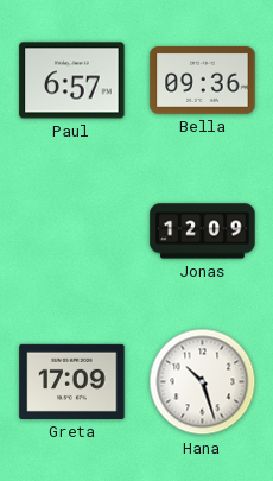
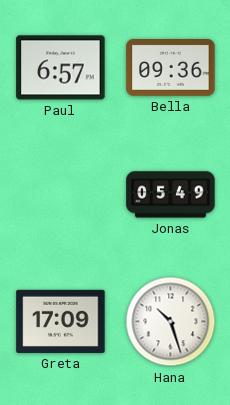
Jonas: 12:09 -> 05:49
